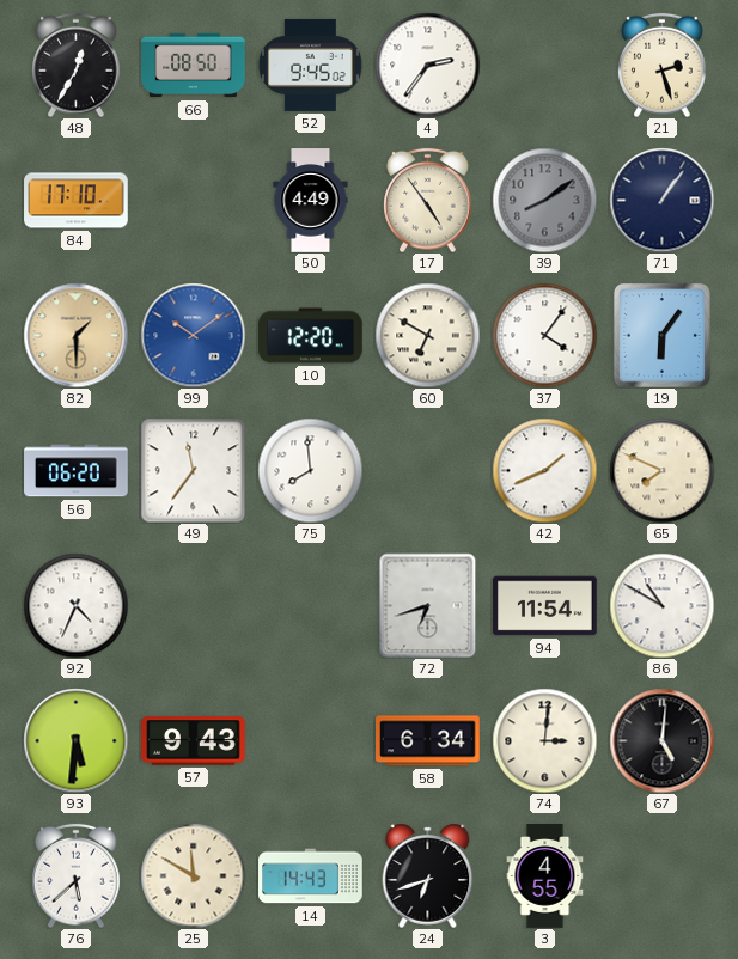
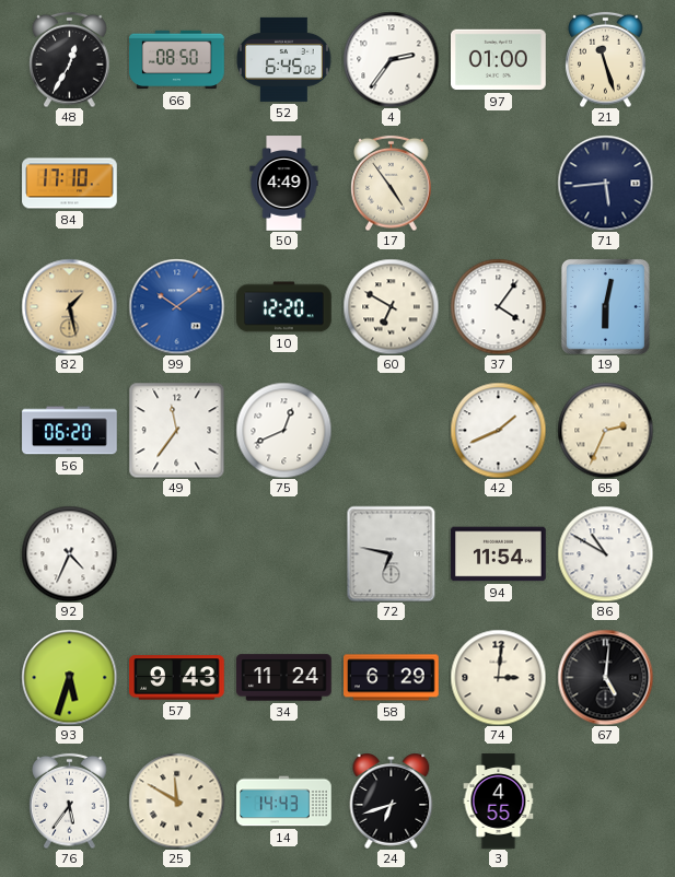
52: 9:45 -> 6:45
97: none -> 01:00
21: 2:27 -> 11:27
39: 8:09 -> none
71: 1:06 -> 5:44
82: 1:30 -> 1:28
19: 6:06 -> 6:02
75: 7:59 -> 12:41
65: 7:49 -> 2:34
72: 6:42 -> 6:47
93: 5:31 -> 5:33
34: none -> 11:24
58: 6:34 -> 6:29
76: 5:38 -> 5:36
